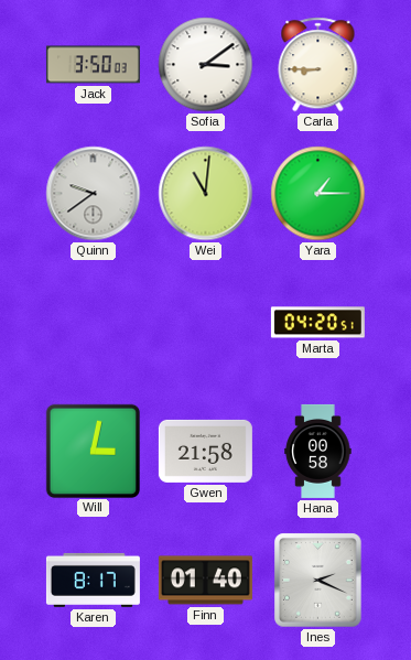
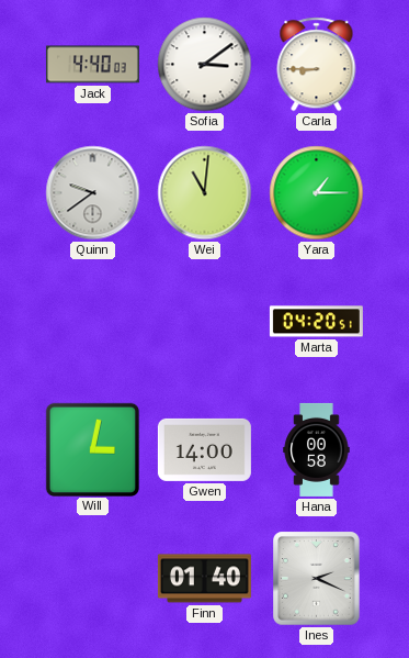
Jack: 3:50 -> 4:40
Gwen: 21:58 -> 14:00
Karen: 8:17 -> none
